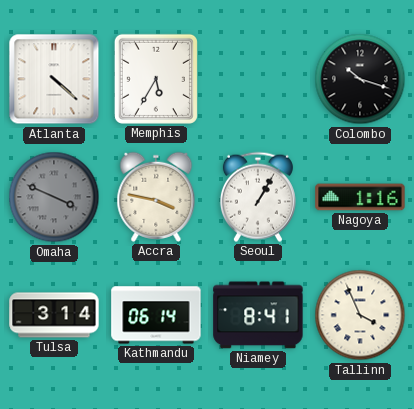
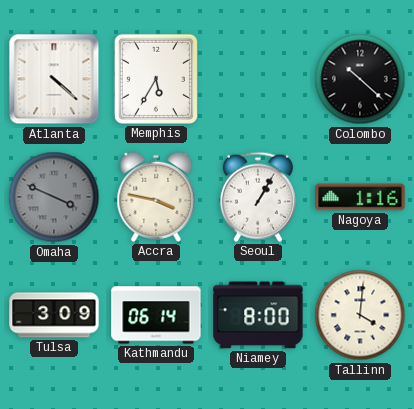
Colombo: 10:18 -> 10:22
Tulsa: 3:14 -> 3:09
Niamey: 8:41 -> 8:00
Tallinn: 3:56 -> 4:01
